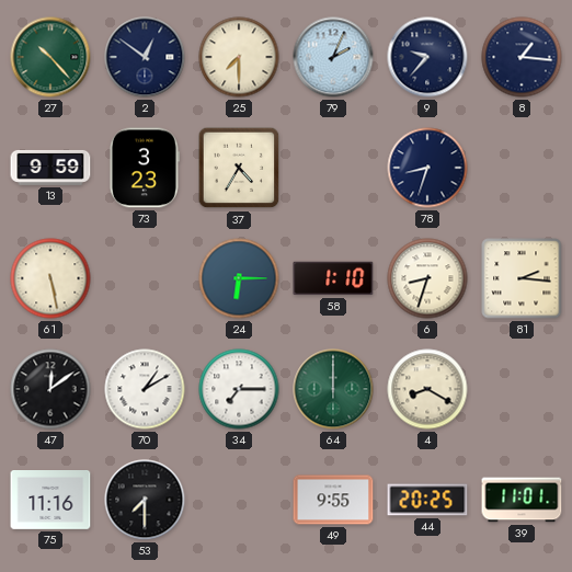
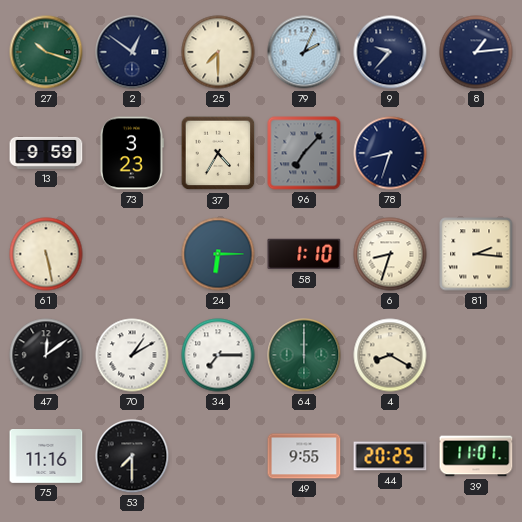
27: 10:23 -> 10:18
8: 1:16 -> 1:14
96: none -> 7:07
